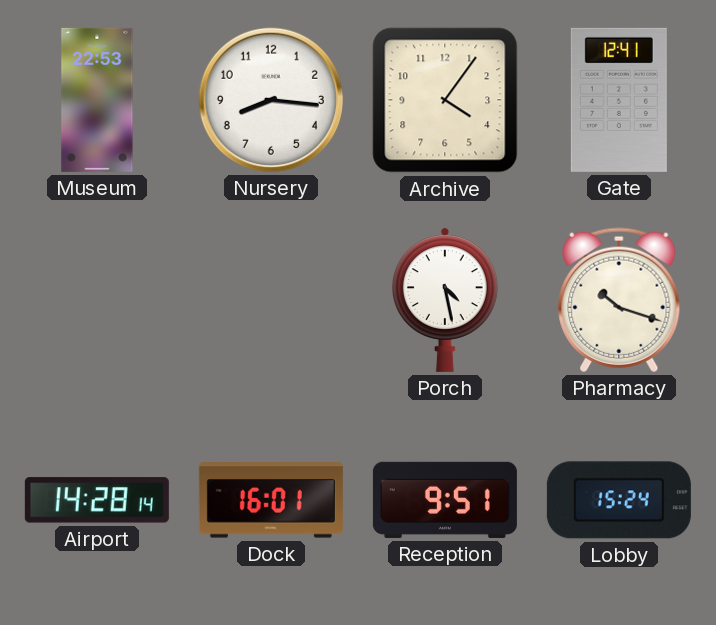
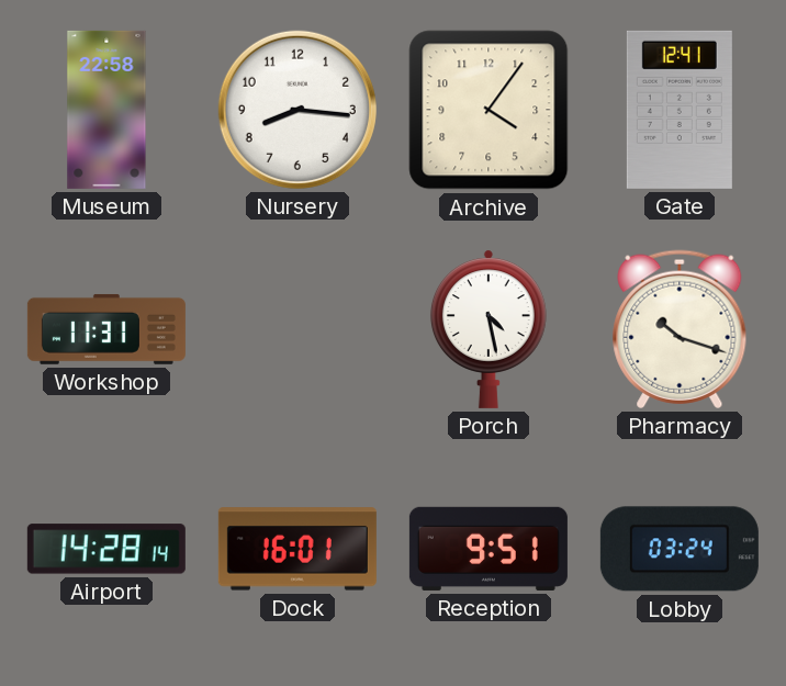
Museum: 22:53 -> 22:58
Workshop: none -> 11:31
Lobby: 15:24 -> 03:24
